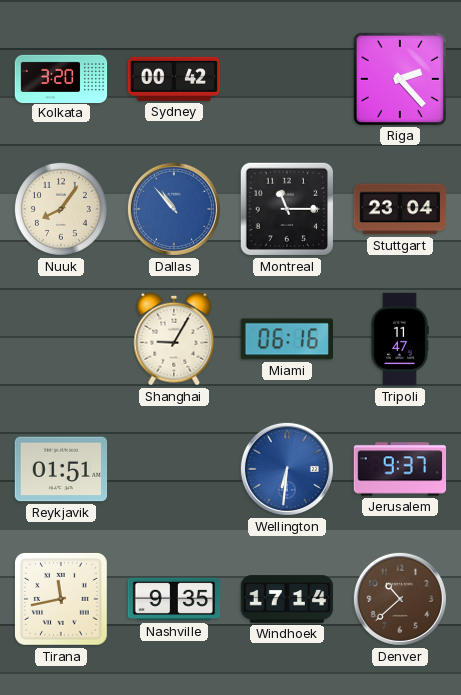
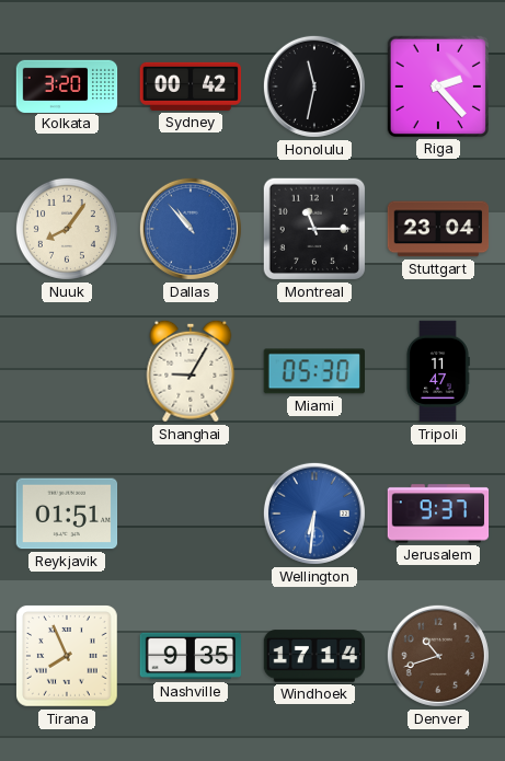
Honolulu: none -> 11:32
Miami: 06:16 -> 05:30
Tirana: 11:43 -> 7:56
Denver: 10:38 -> 10:42
